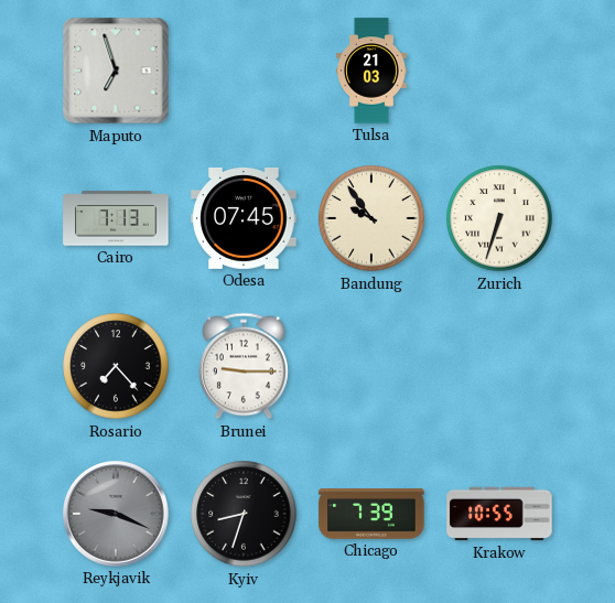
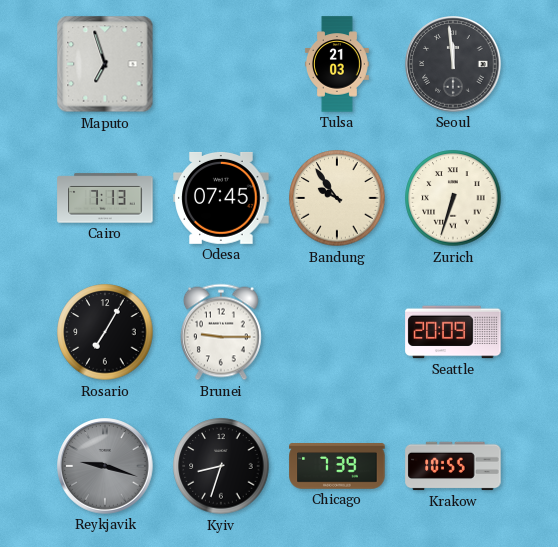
Seoul: none -> 11:59
Rosario: 7:23 -> 7:05
Seattle: none -> 20:09
Reykjavik: 9:19 -> 9:18
